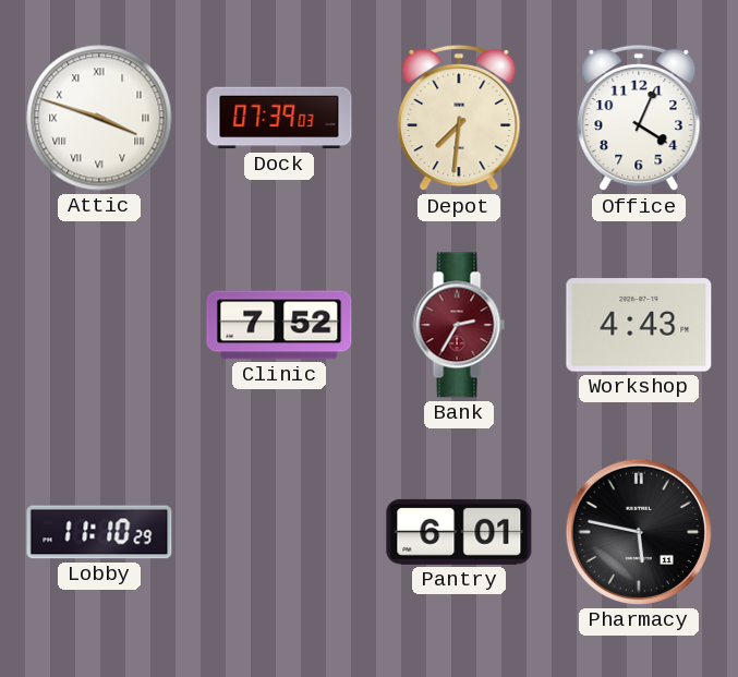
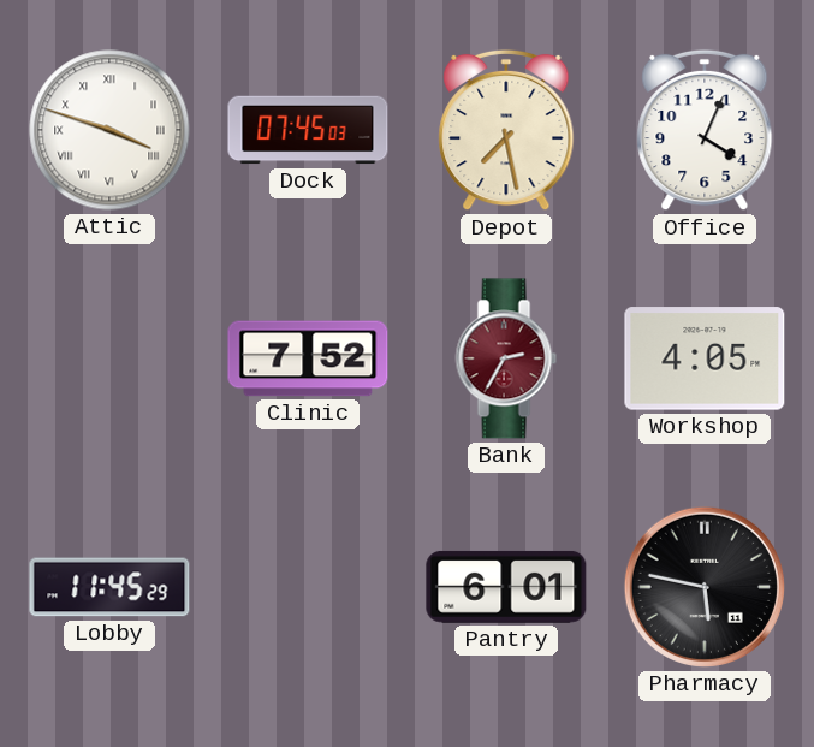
Dock: 07:39 -> 07:45
Depot: 7:31 -> 7:28
Workshop: 4:43 -> 4:05
Lobby: 11:10 -> 11:45
